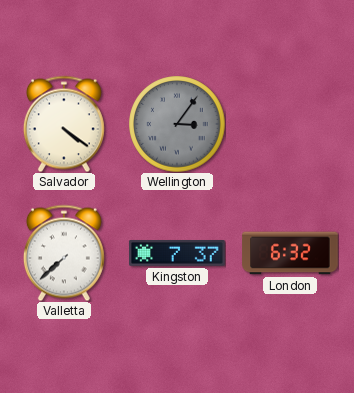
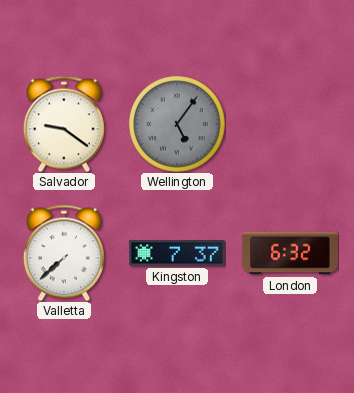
Salvador: 4:21 -> 9:21
Wellington: 3:06 -> 5:06
